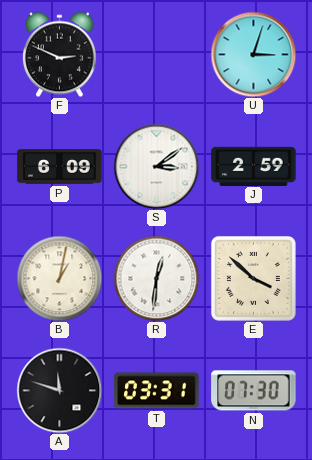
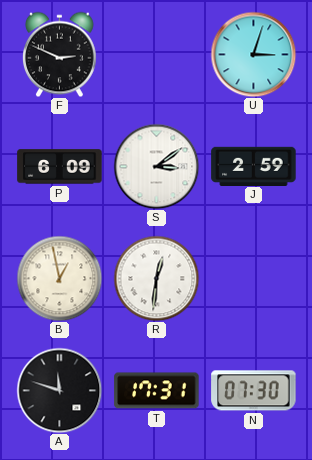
B: 1:02 -> 12:58
E: 3:52 -> none
T: 03:31 -> 17:31
